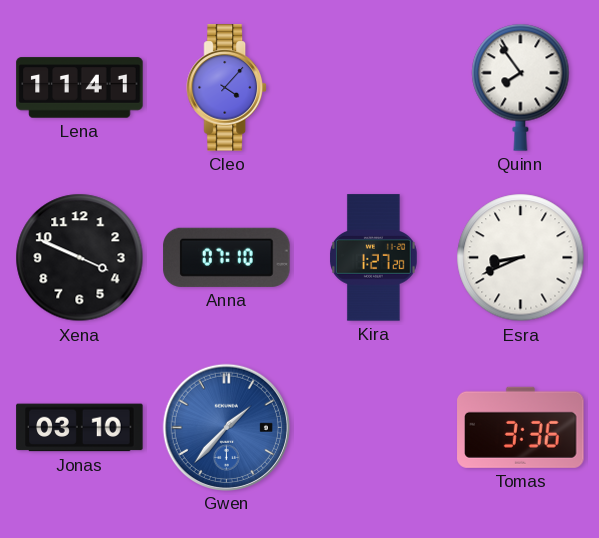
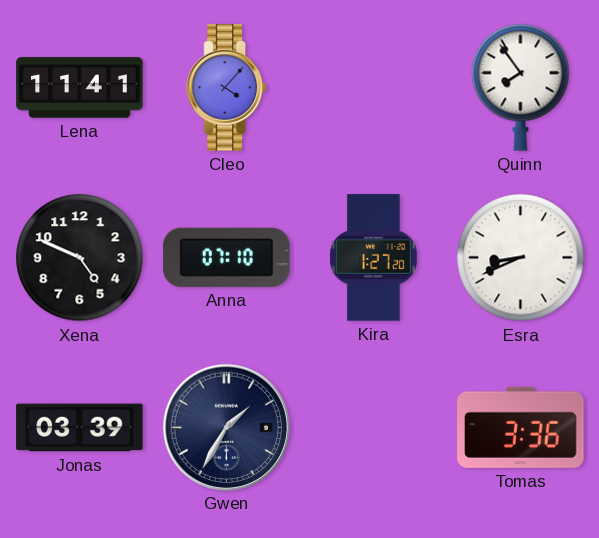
Xena: 3:49 -> 4:49
Jonas: 03:10 -> 03:39
Gwen: 1:37 -> 1:35
Gwen dial: blue -> navy
